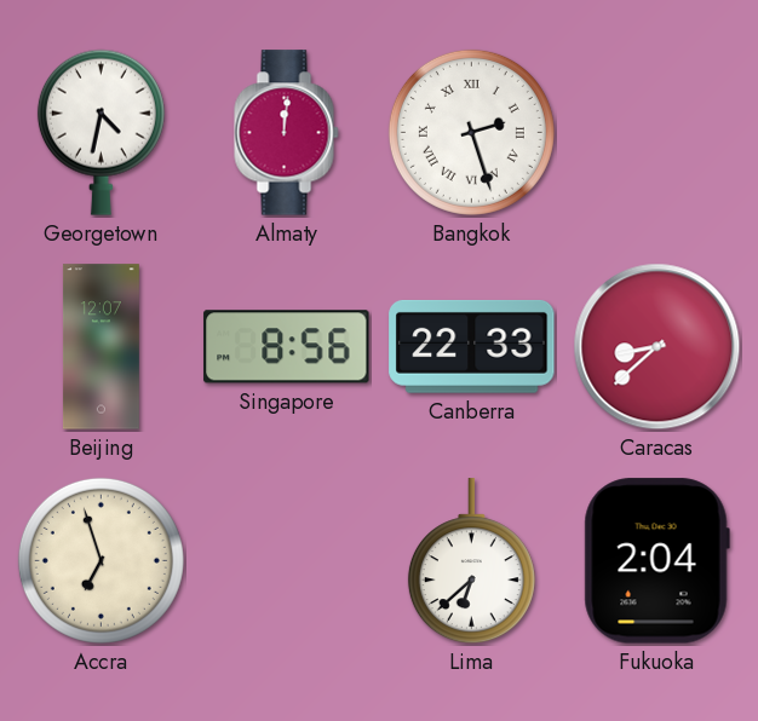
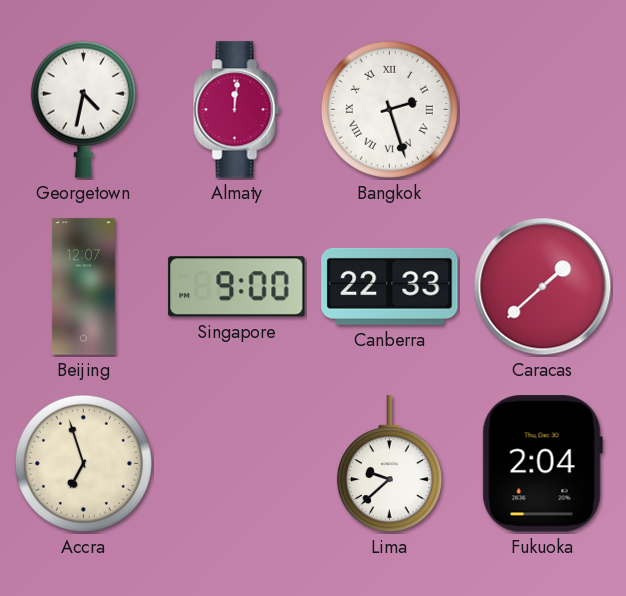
Singapore: 8:56 -> 9:00
Caracas: 8:38 -> 1:38
Lima: 6:38 -> 9:38
